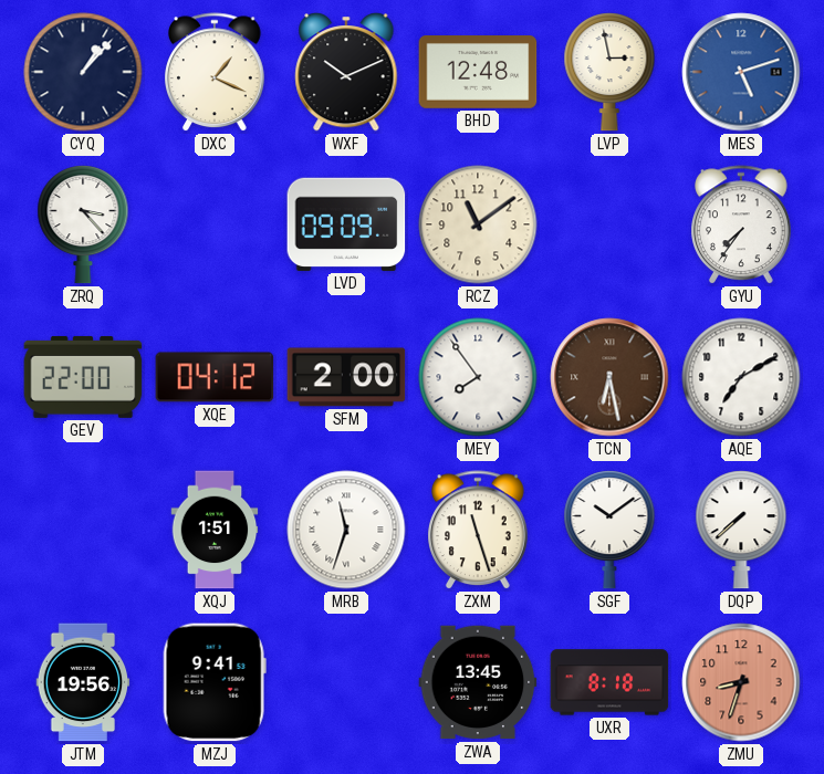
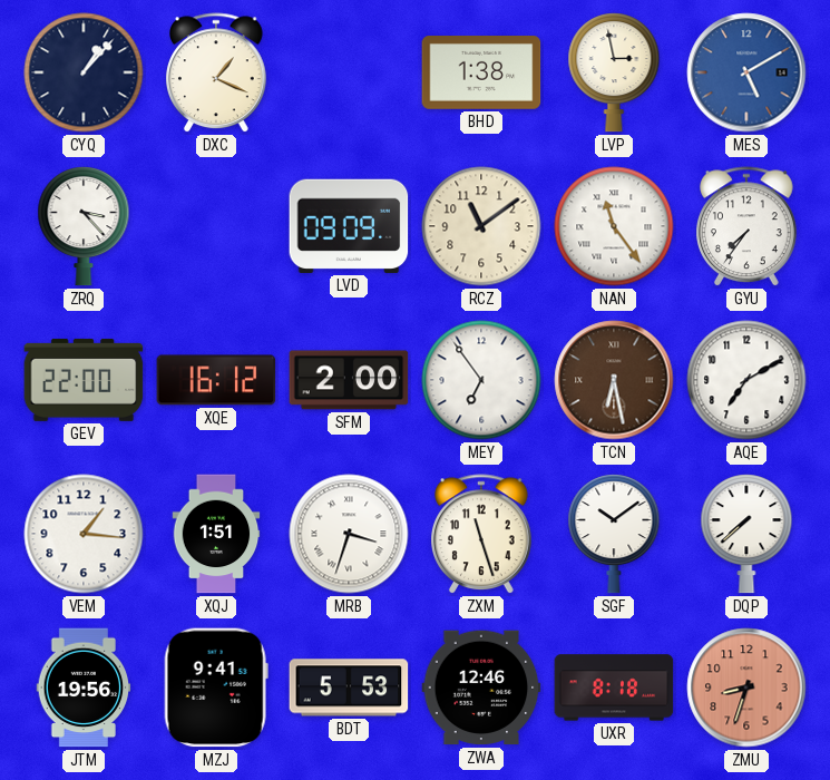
WXF: 10:11 -> none
BHD: 12:48 -> 1:38
MES: 5:12 -> 5:10
NAN: none -> 11:24
XQE: 04:12 -> 16:12
MEY: 7:54 -> 6:54
VEM: none -> 1:16
MRB: 11:33 -> 3:33
BDT: none -> 5:53
ZWA: 13:45 -> 12:46
